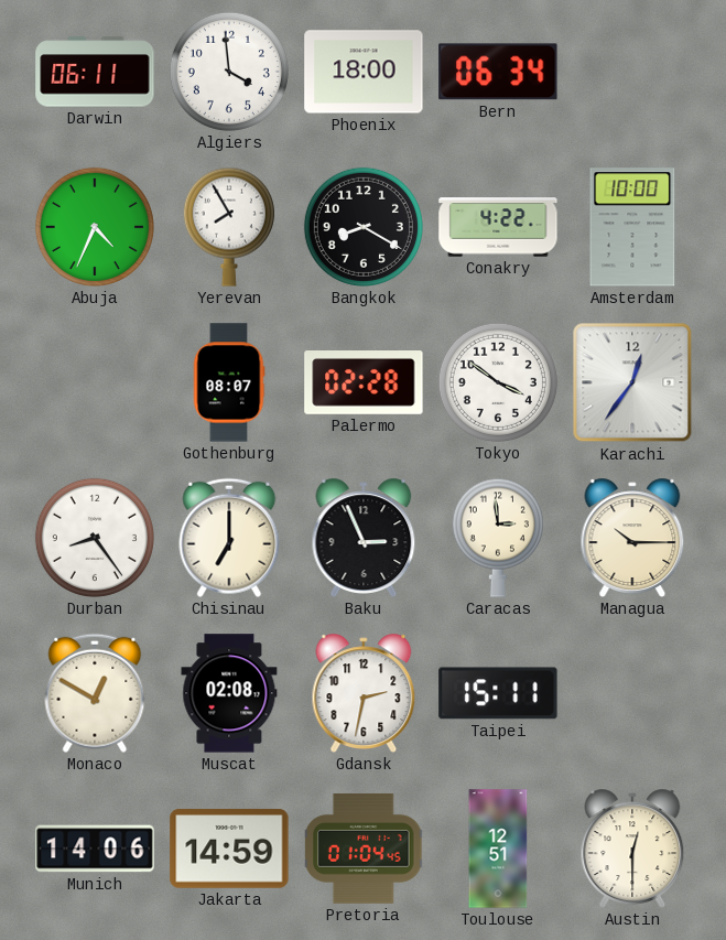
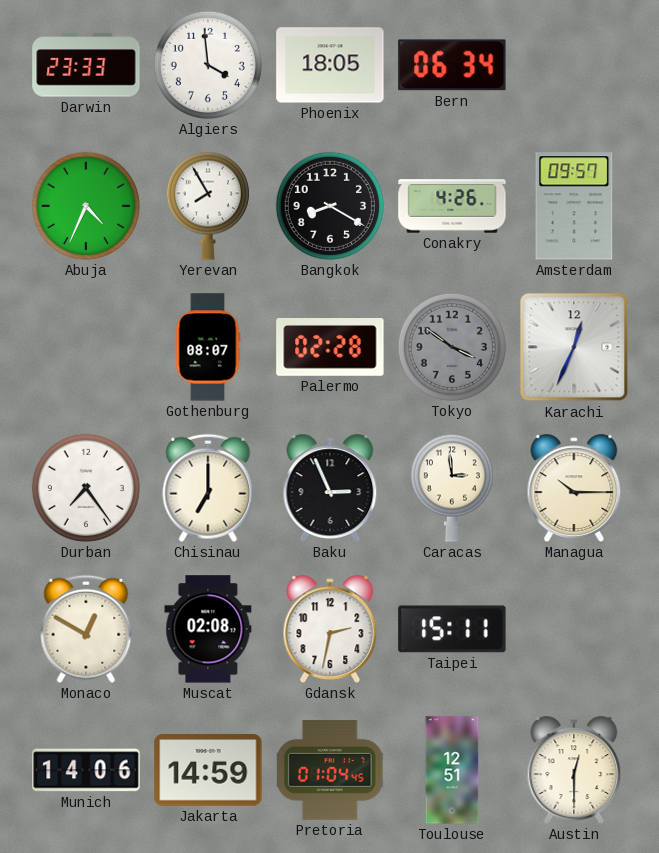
Darwin: 06:11 -> 23:33
Phoenix: 18:00 -> 18:05
Conakry: 4:22 -> 4:26
Amsterdam: 10:00 -> 09:57
Tokyo dial: white -> grey
Karachi: 12:36 -> 12:34
Durban: 8:24 -> 7:24
